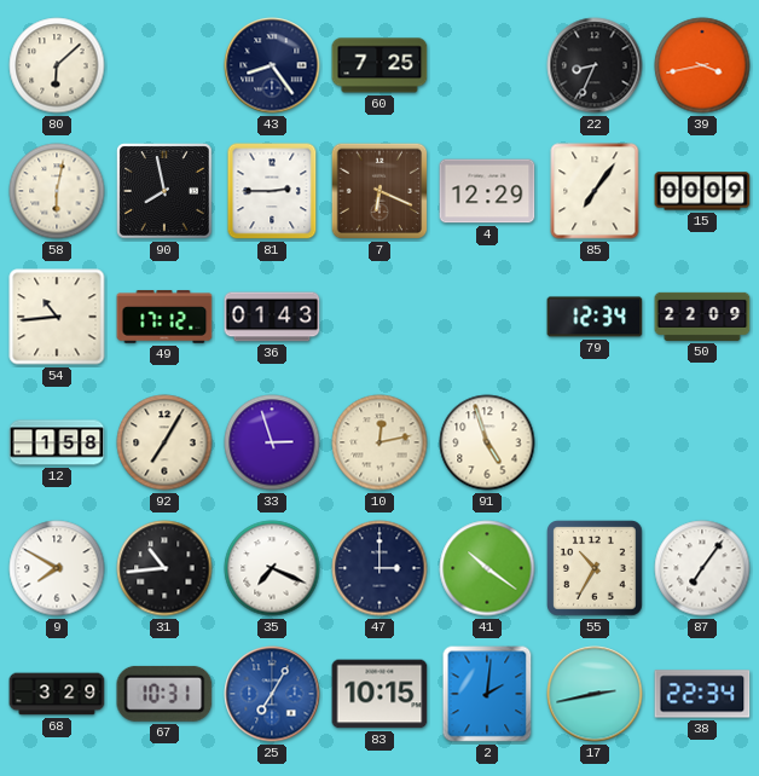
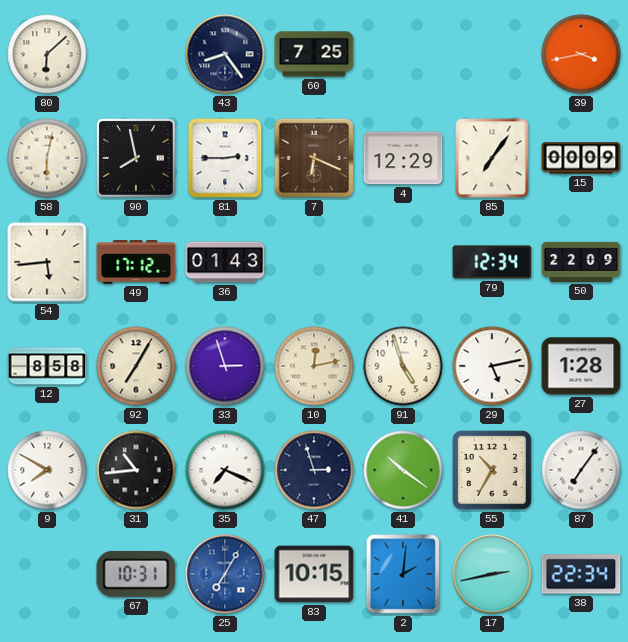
22: 8:34 -> none
54: 10:44 -> 5:44
12: 1:58 -> 8:58
29: none -> 5:13
27: none -> 1:28
47: 3:00 -> 2:57
68: 3:29 -> none
